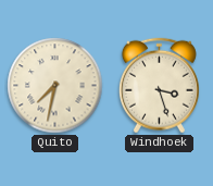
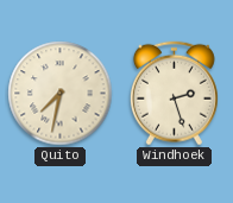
Windhoek: 3:27 -> 2:27
